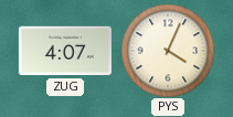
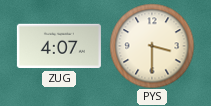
PYS: 4:04 -> 3:30
